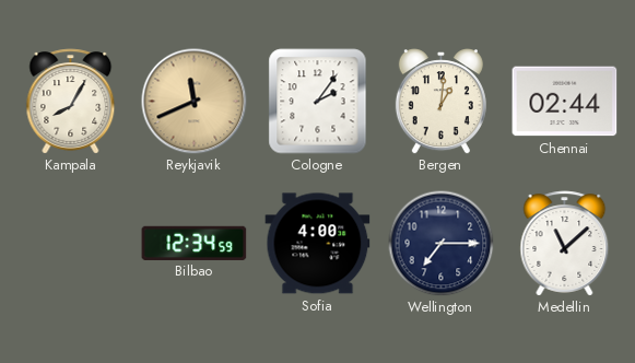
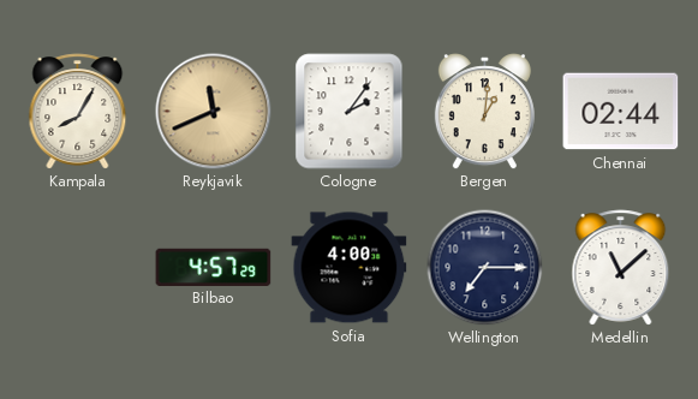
Bilbao: 12:34 -> 4:57
